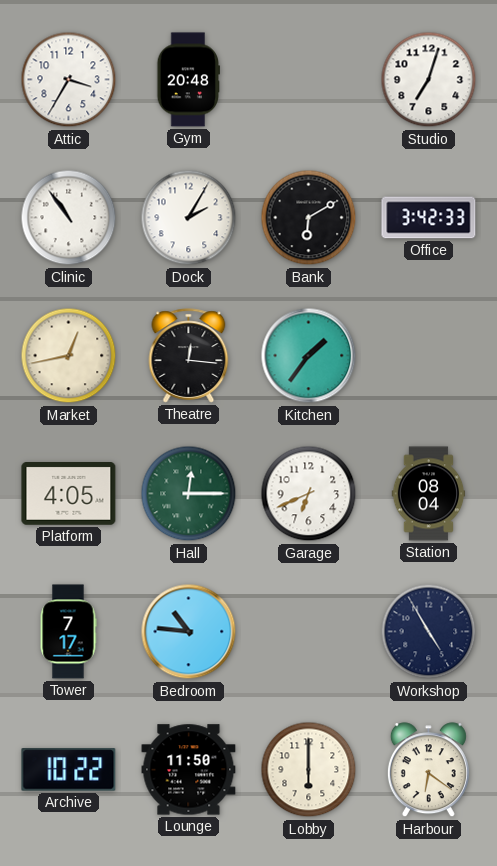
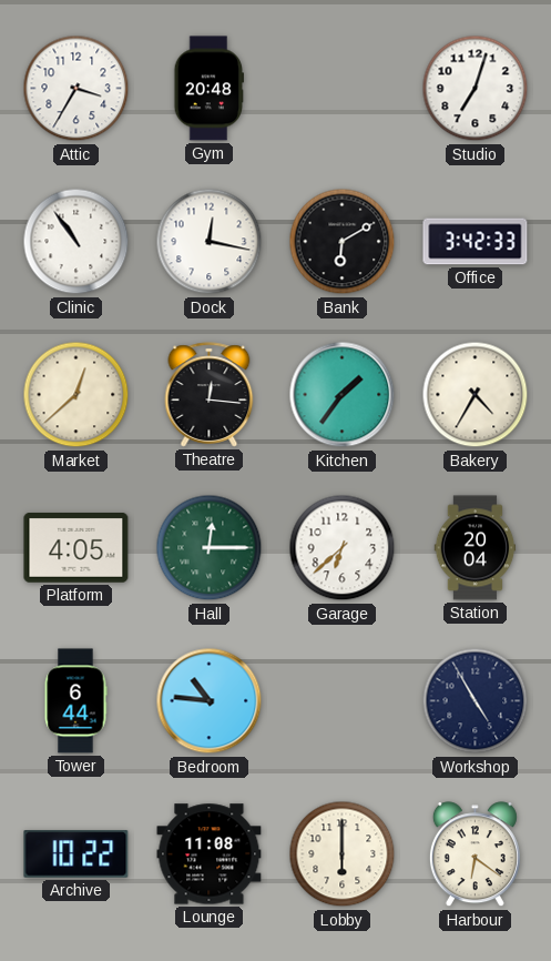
Dock: 2:05 -> 12:17
Market: 12:43 -> 12:38
Bakery: none -> 4:35
Garage: 6:41 -> 6:38
Station: 08:04 -> 20:04
Tower: 7:17 -> 6:44
Lounge: 11:50 -> 11:08
